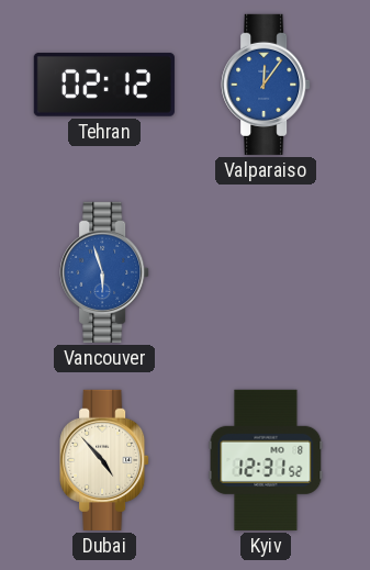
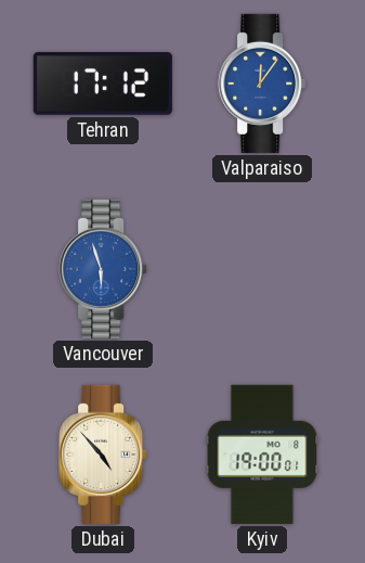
Tehran: 02:12 -> 17:12
Kyiv: 12:31 -> 19:00
